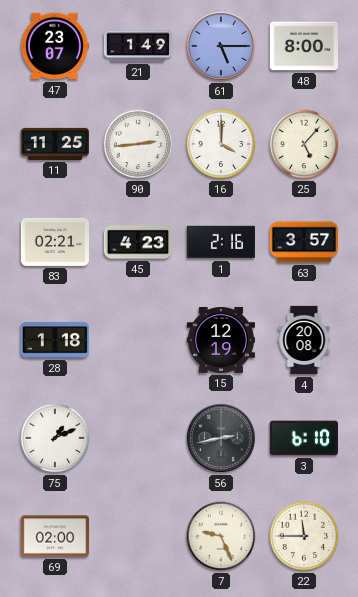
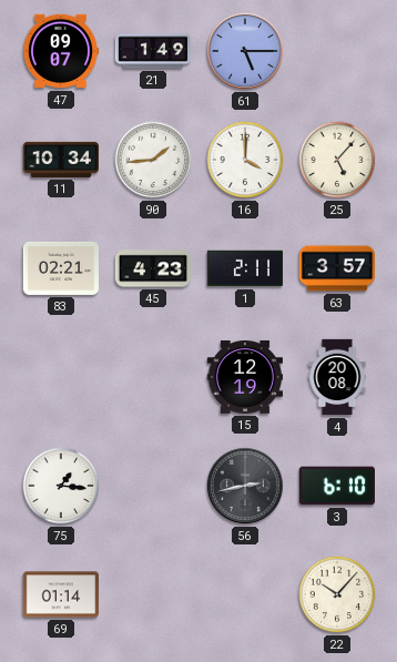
47: 23:07 -> 09:07
48: 8:00 -> none
11: 11:25 -> 10:34
90: 2:44 -> 1:44
1: 2:16 -> 2:11
28: 1:18 -> none
75: 1:11 -> 1:16
69: 02:00 -> 01:14
7: 9:26 -> none
22: 11:45 -> 10:07
